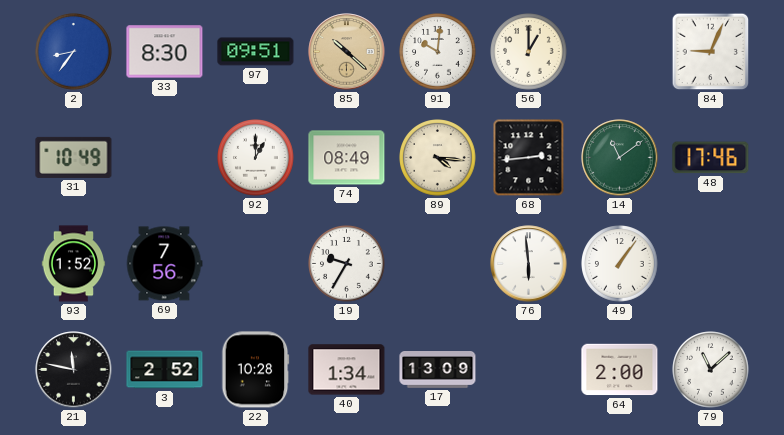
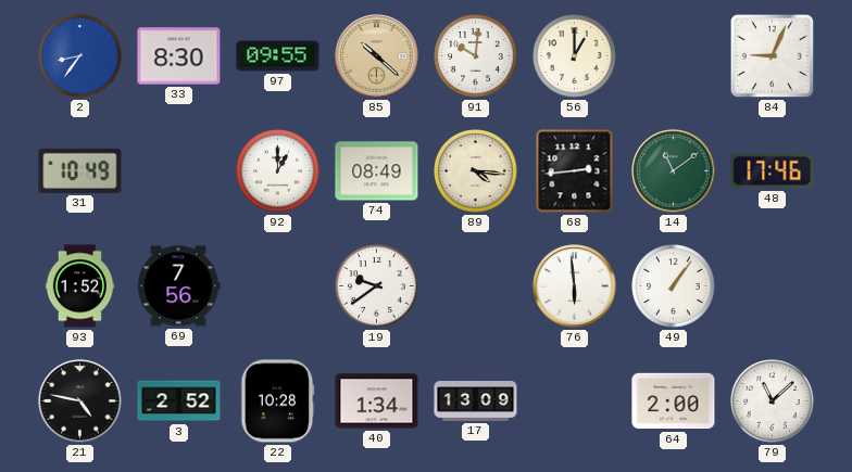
97: 09:51 -> 09:55
19: 9:35 -> 9:39
21: 11:47 -> 4:47
